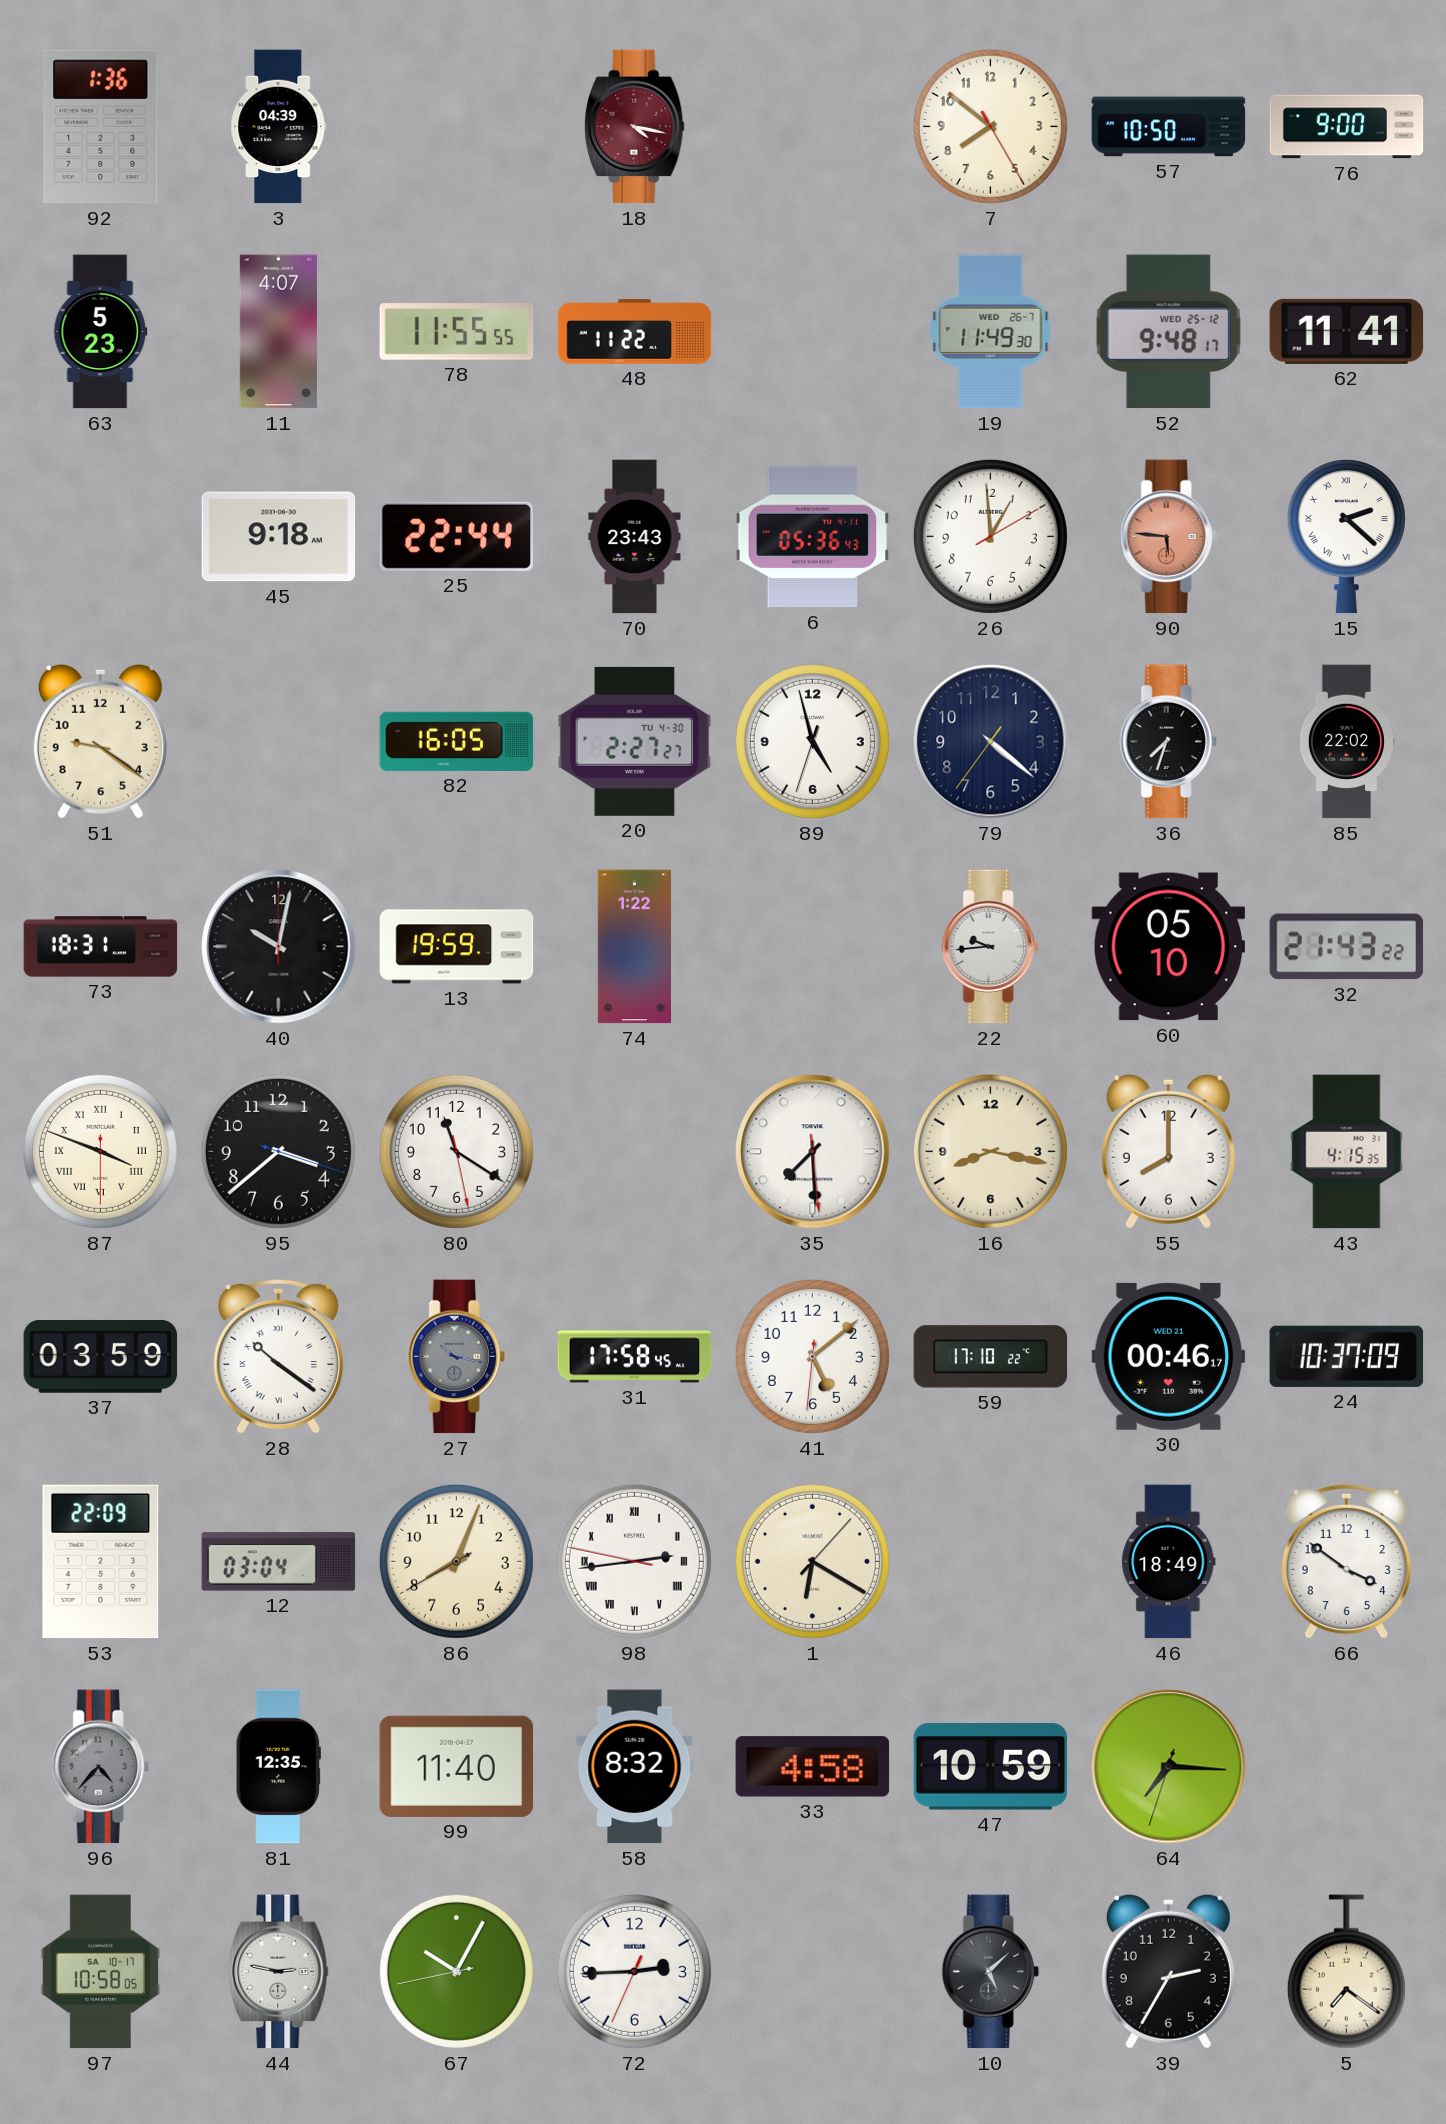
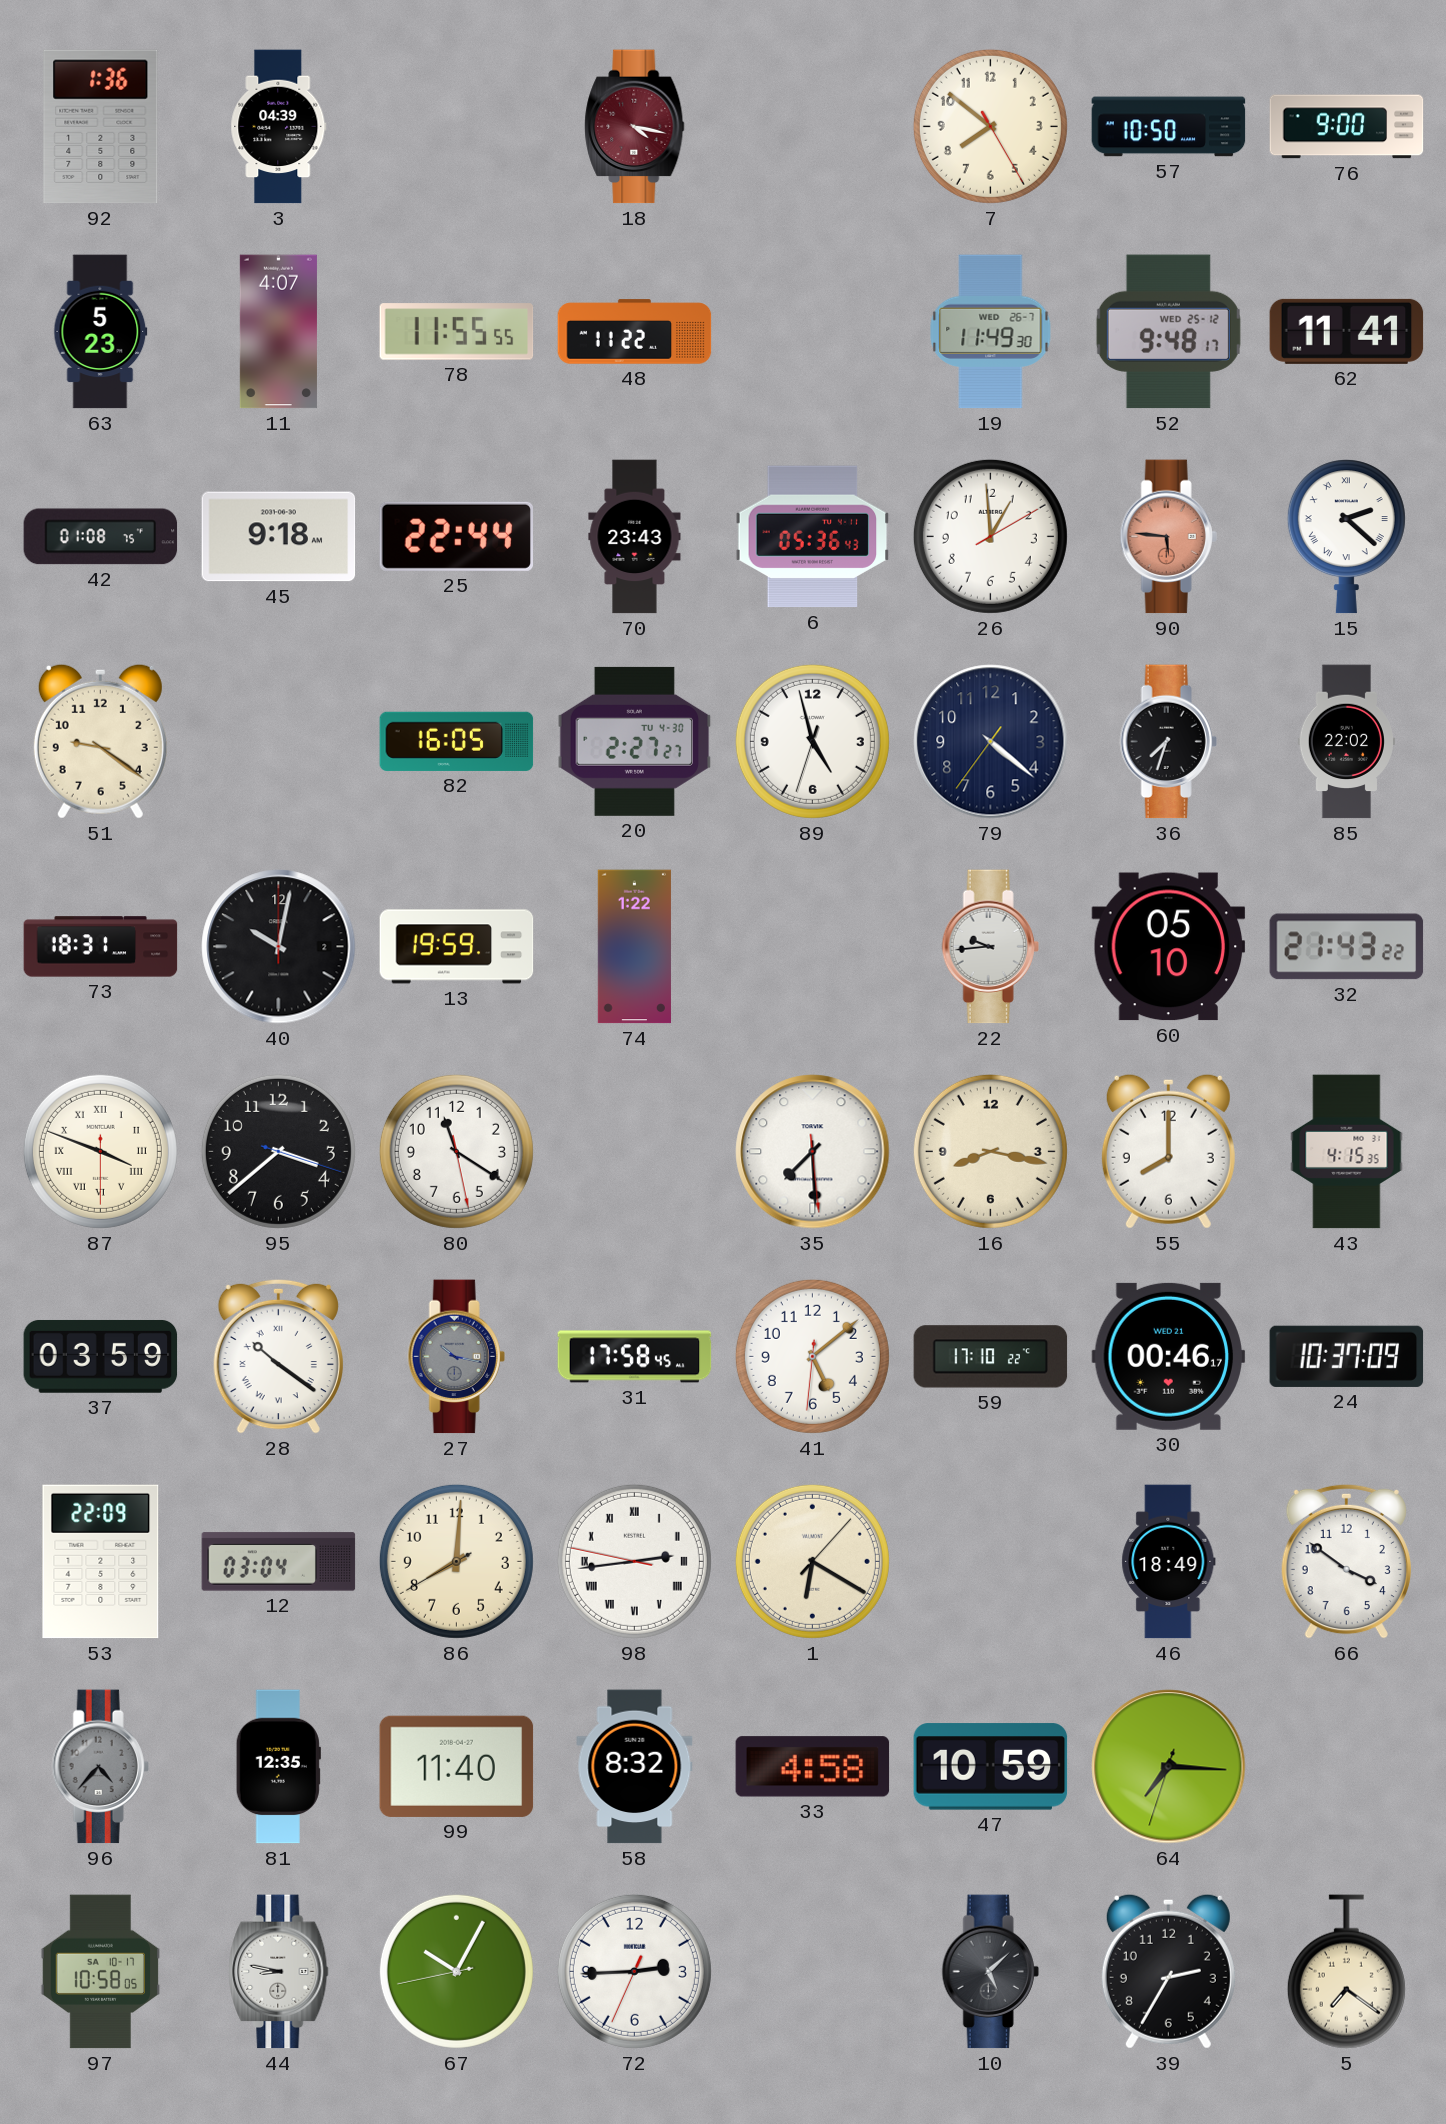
42: none -> 01:08
86: 8:03 -> 8:00
44: 2:47 -> 8:47
